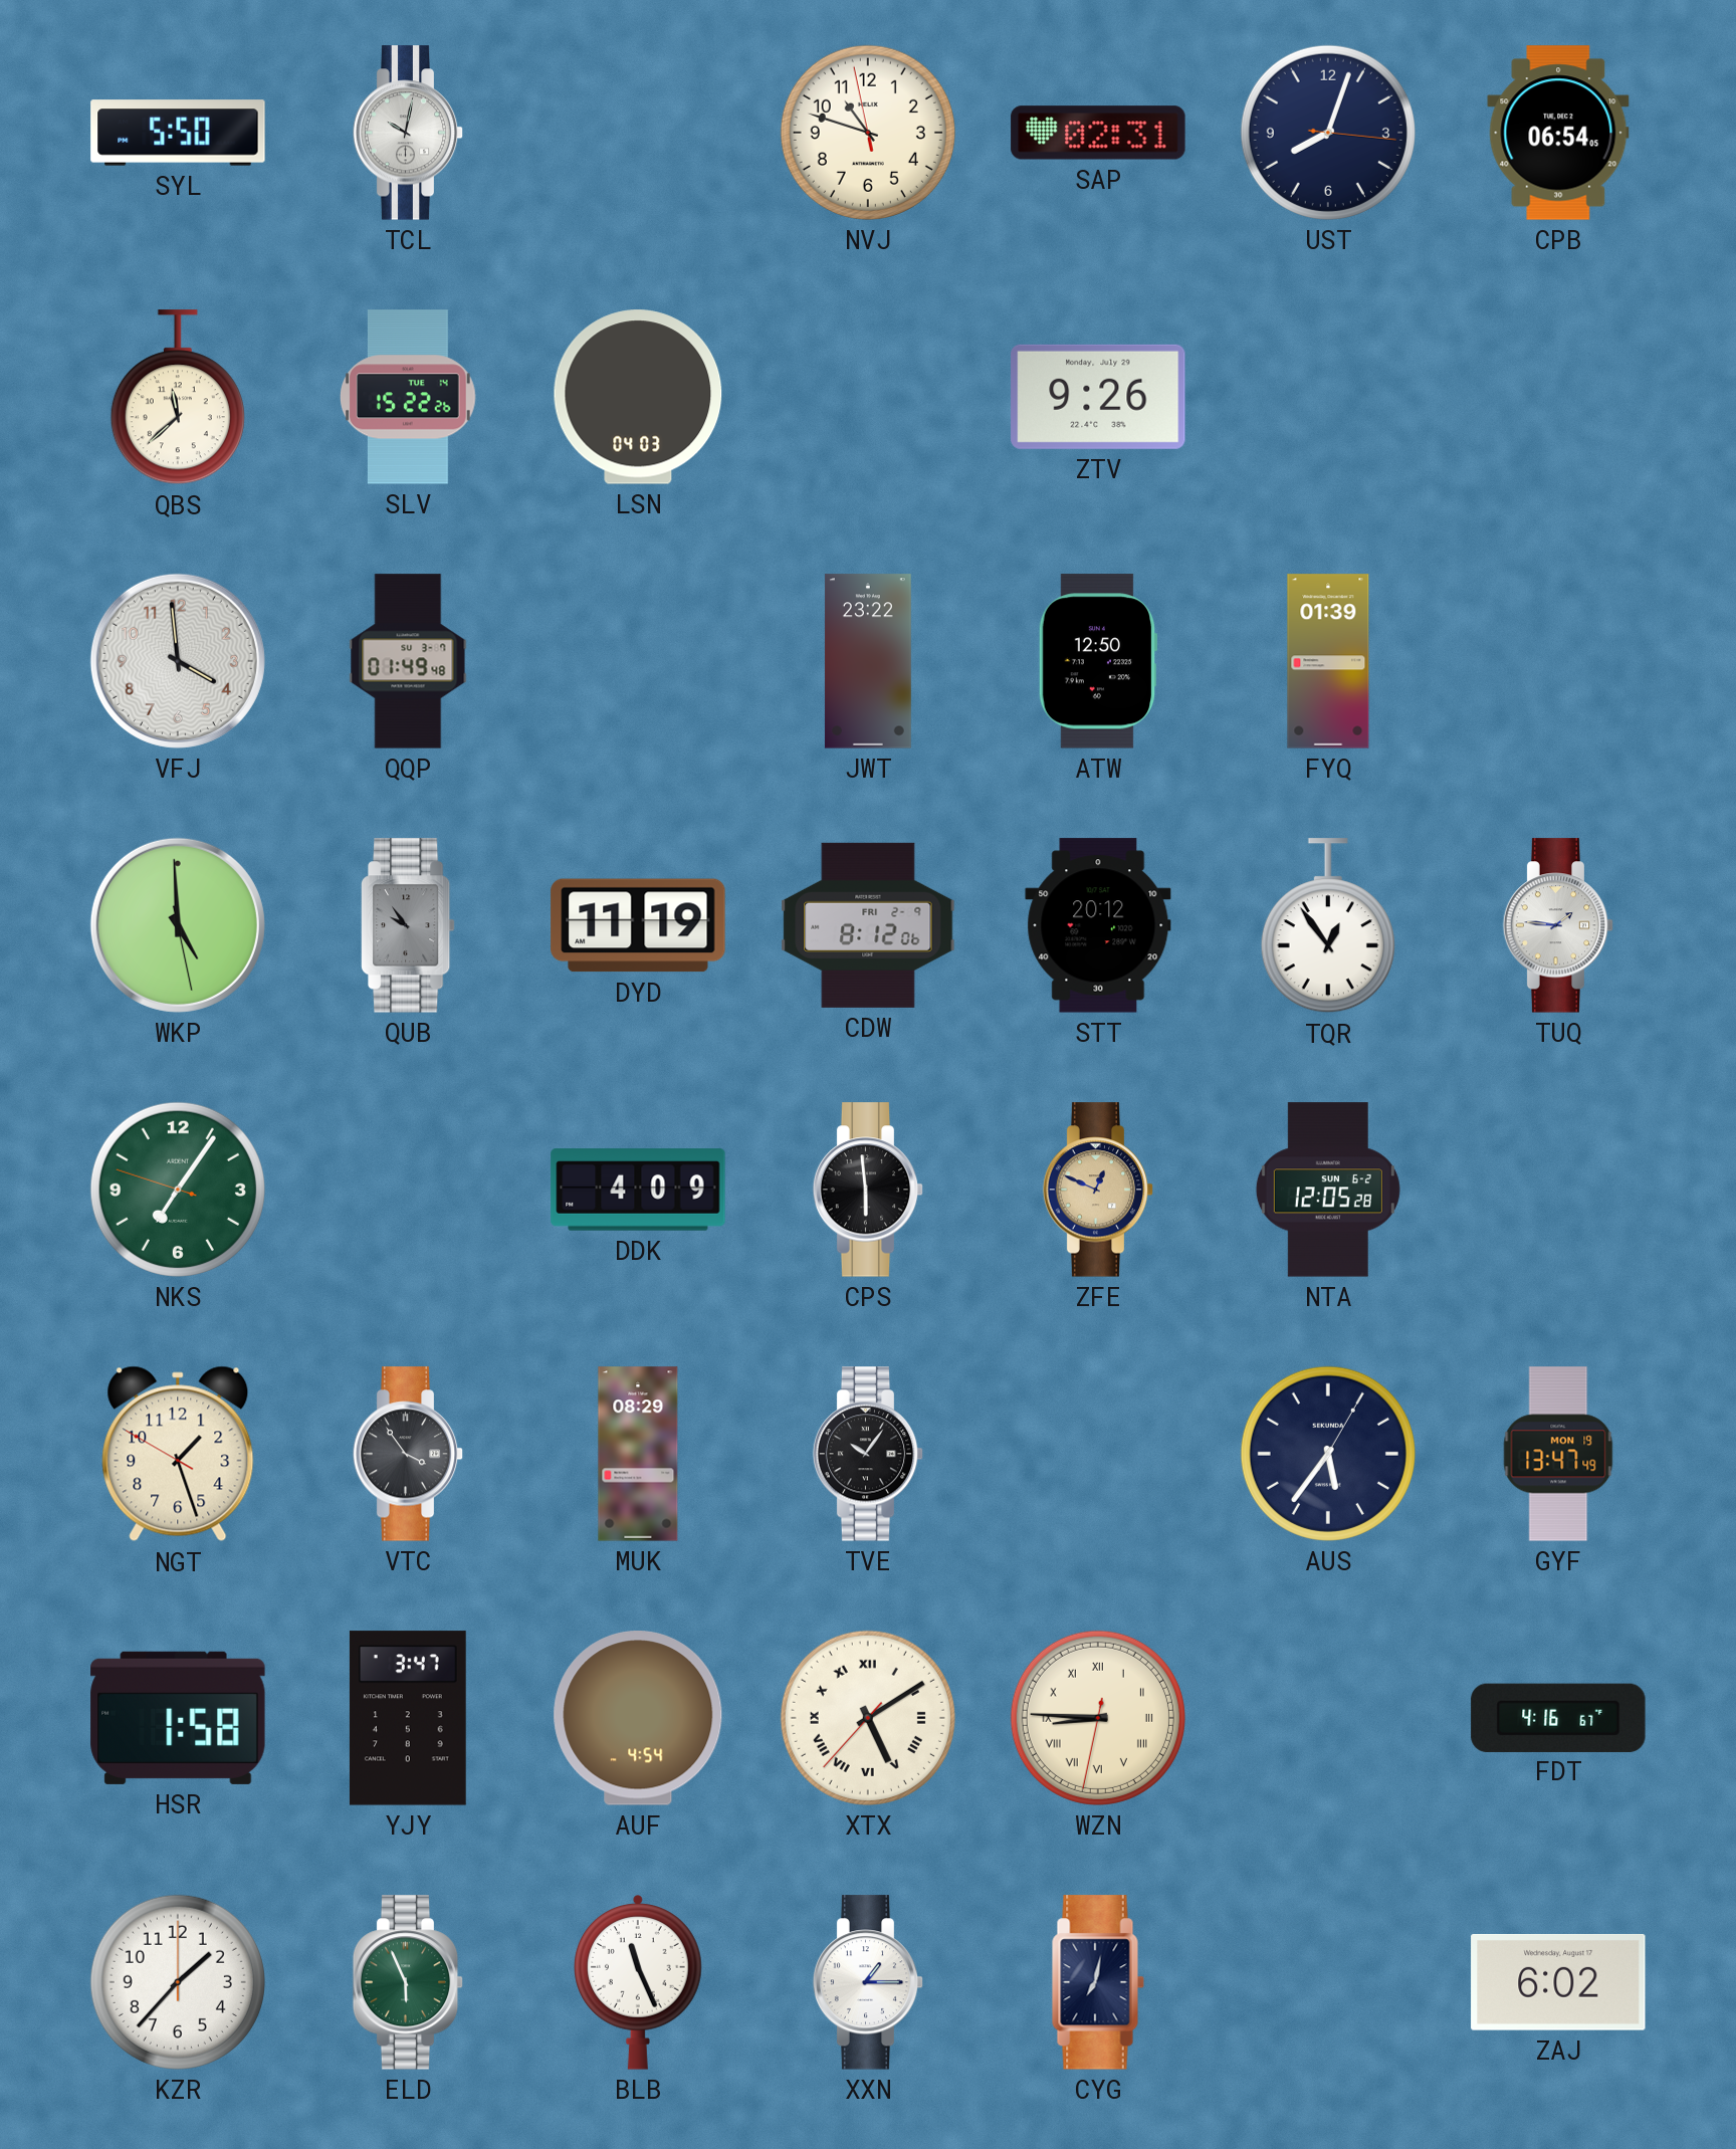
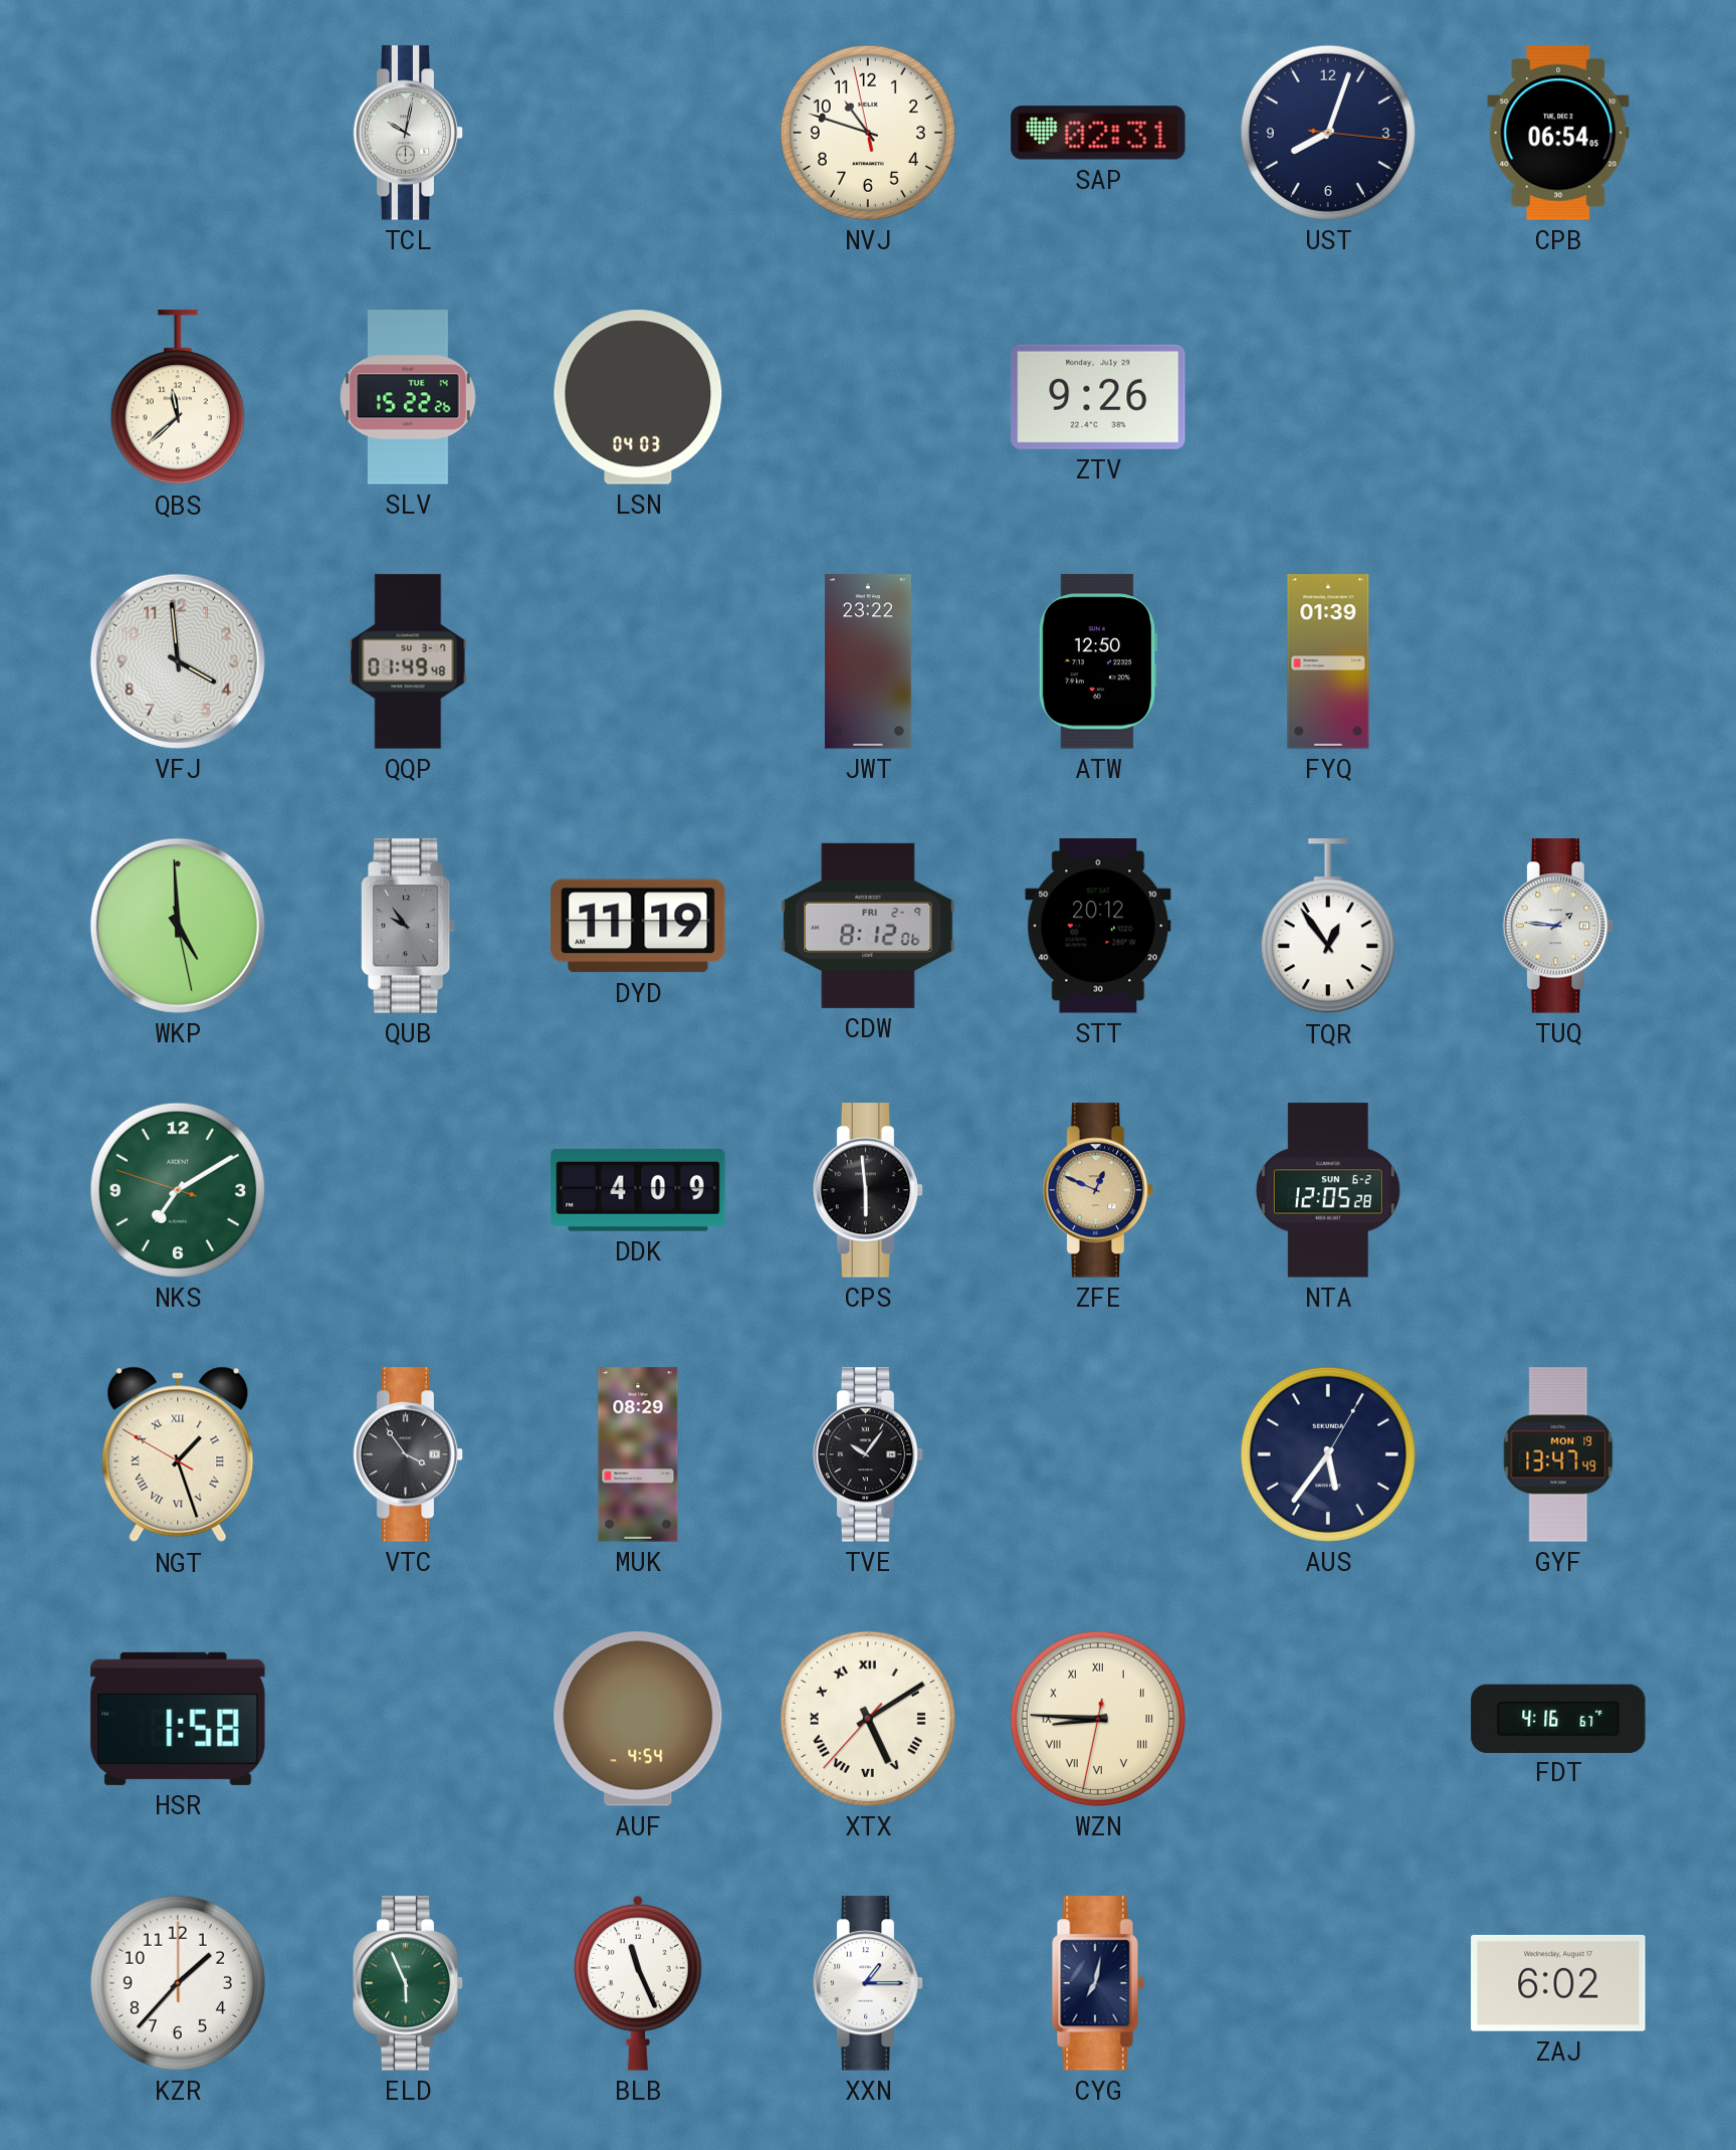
SYL: 5:50 -> none
NKS: 7:05 -> 7:09
NGT numerals: Arabic -> Roman
YJY: 3:47 -> none
